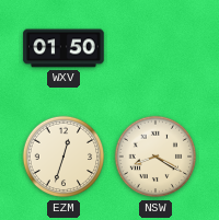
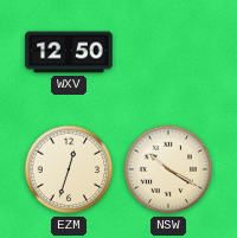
WXV: 01:50 -> 12:50
NSW: 8:20 -> 10:20
